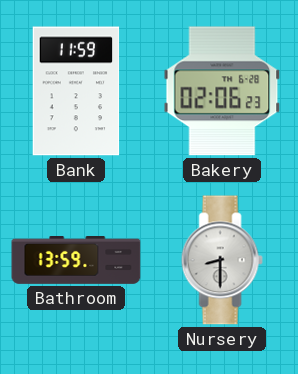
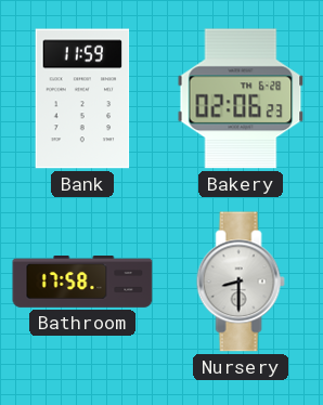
Bathroom: 13:59 -> 17:58
